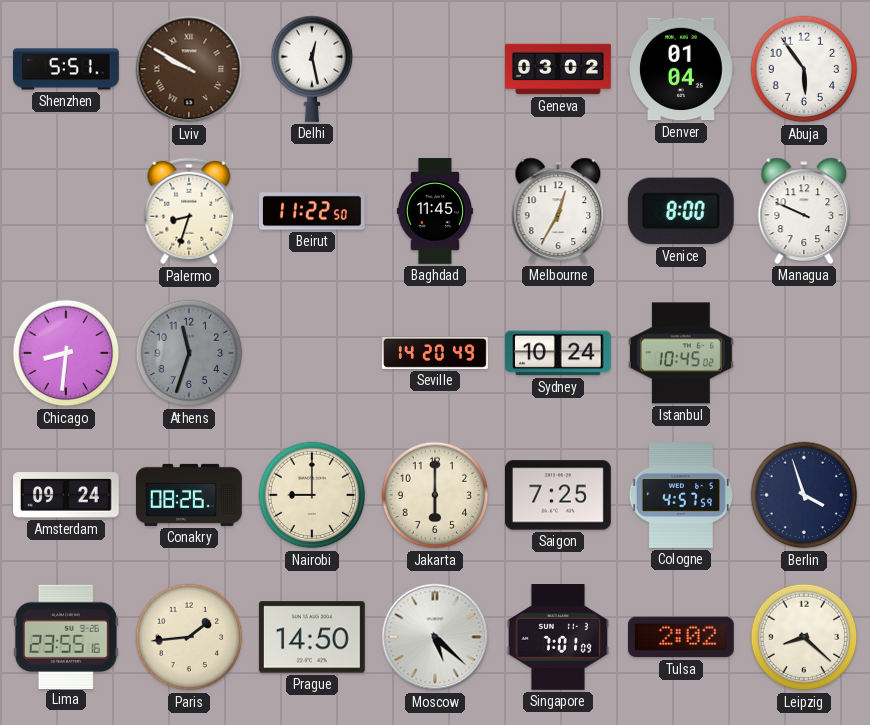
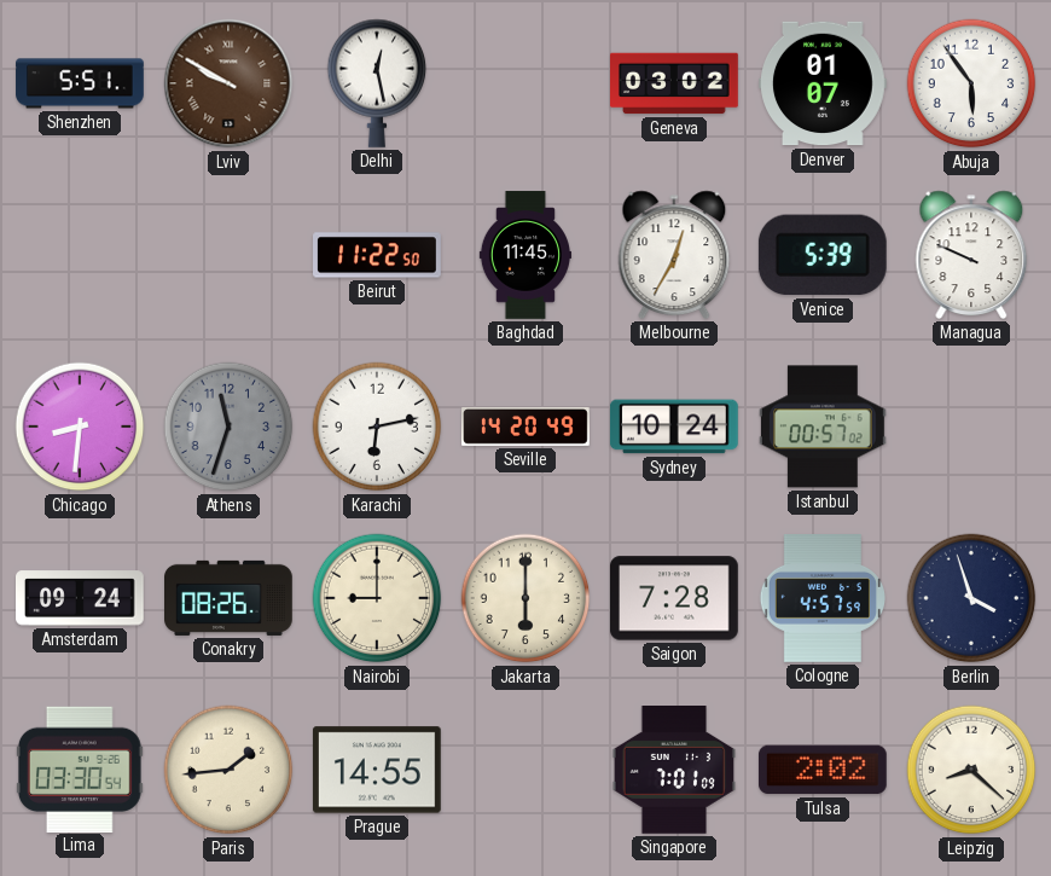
Denver: 01:04 -> 01:07
Palermo: 8:33 -> none
Venice: 8:00 -> 5:39
Karachi: none -> 6:13
Istanbul: 10:45 -> 00:57
Saigon: 7:25 -> 7:28
Lima: 23:55 -> 03:30
Prague: 14:50 -> 14:55
Moscow: 5:22 -> none
